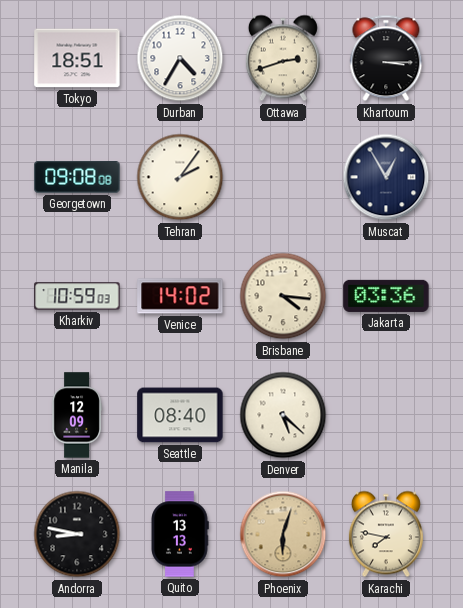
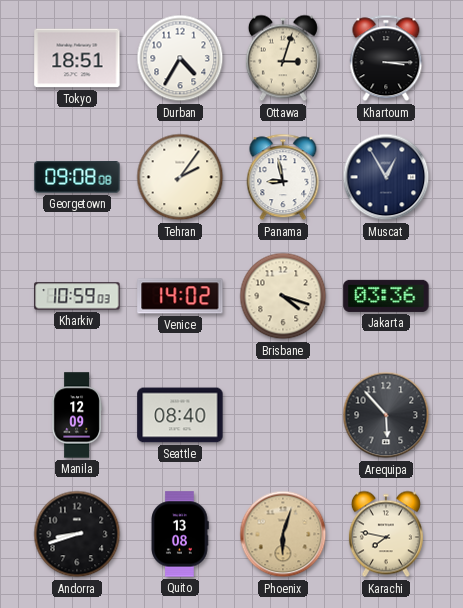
Ottawa: 2:42 -> 3:03
Panama: none -> 8:58
Brisbane: 4:16 -> 4:18
Denver: 5:22 -> none
Arequipa: none -> 5:53
Andorra: 8:47 -> 8:42
Quito: 13:13 -> 13:08
